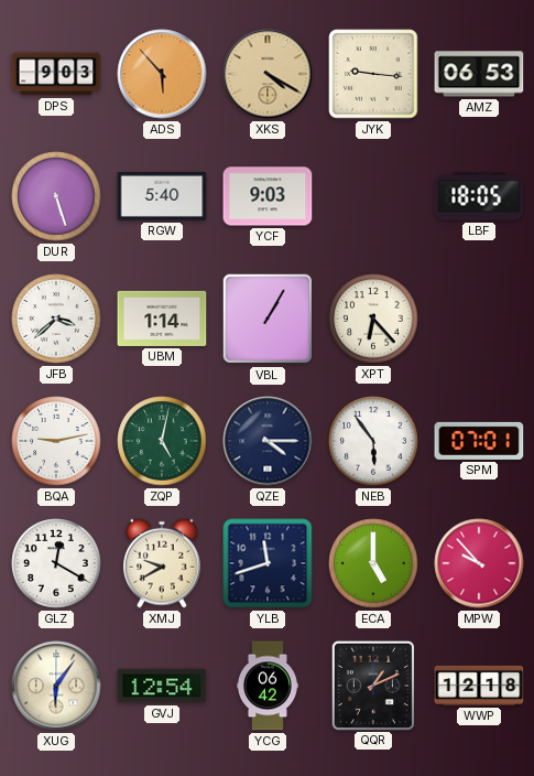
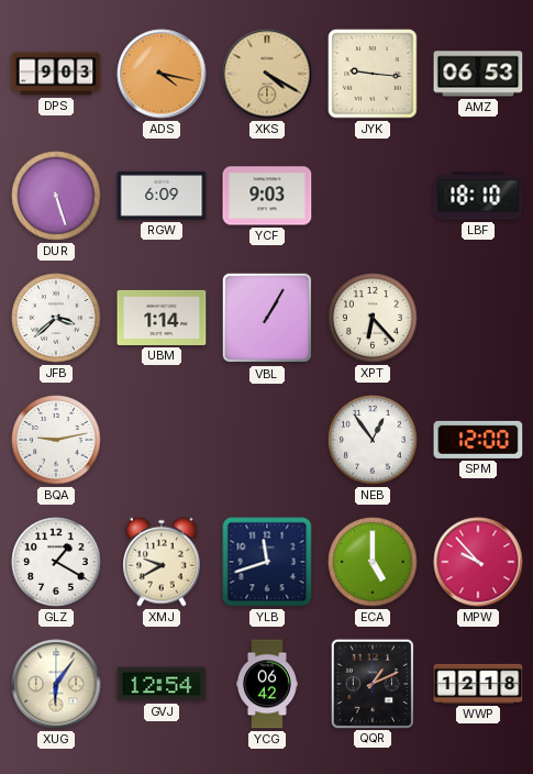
ADS: 5:53 -> 4:17
RGW: 5:40 -> 6:09
LBF: 18:05 -> 18:10
ZQP: 5:02 -> none
QZE: 4:15 -> none
NEB: 5:54 -> 12:54
SPM: 07:01 -> 12:00
GLZ: 12:20 -> 1:20
